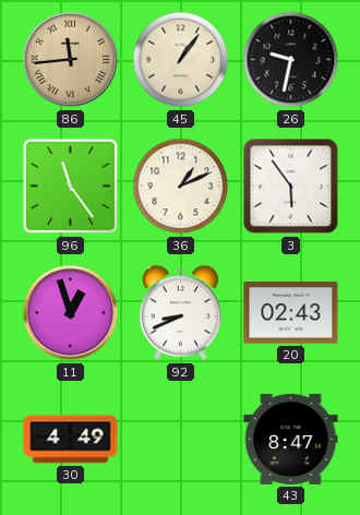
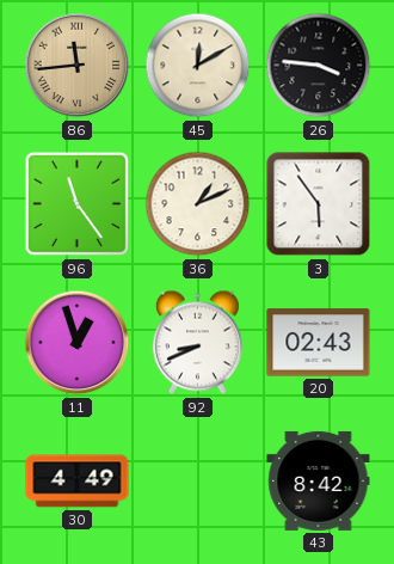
45: 1:06 -> 12:10
26: 9:32 -> 3:46
43: 8:47 -> 8:42
